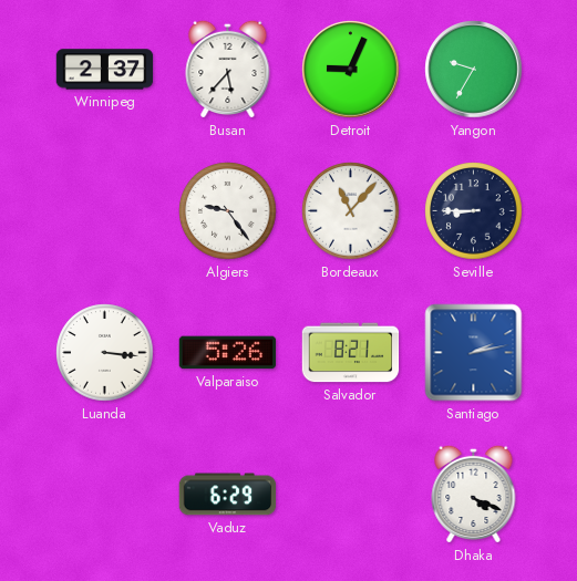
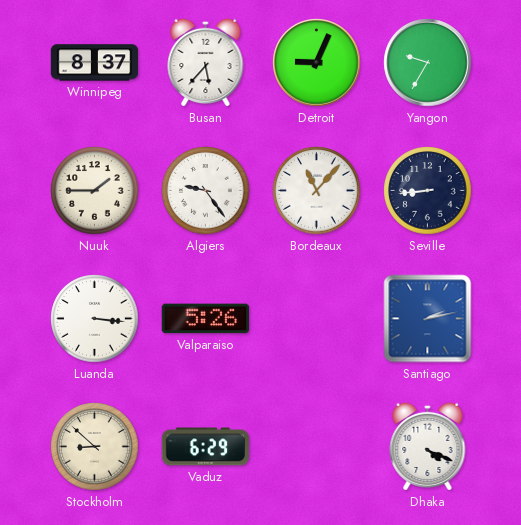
Winnipeg: 2:37 -> 8:37
Nuuk: none -> 1:45
Seville: 8:45 -> 8:44
Salvador: 8:21 -> none
Stockholm: none -> 8:52
